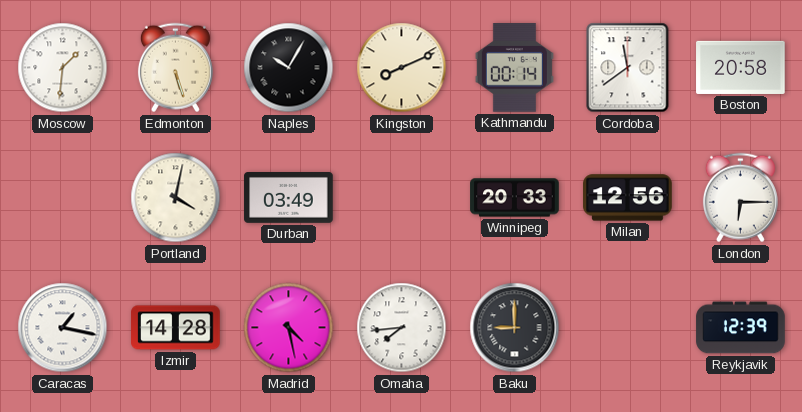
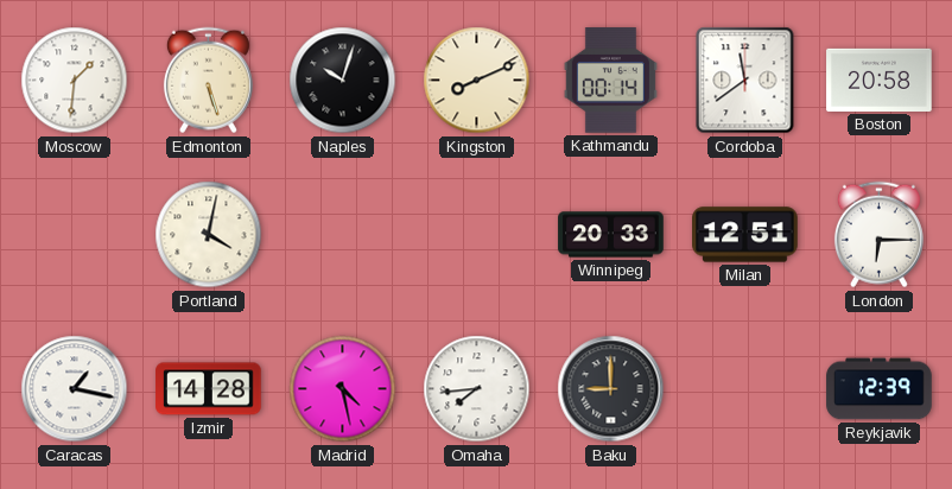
Naples: 10:05 -> 10:03
Durban: 03:49 -> none
Milan: 12:56 -> 12:51
